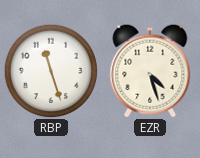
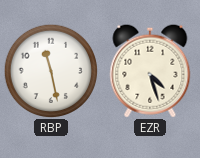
RBP: 11:27 -> 11:28
